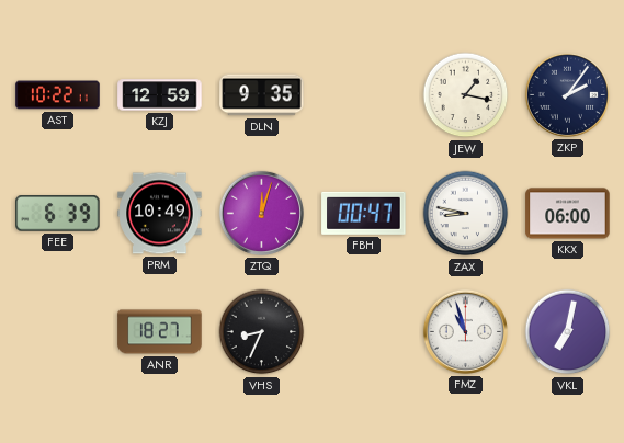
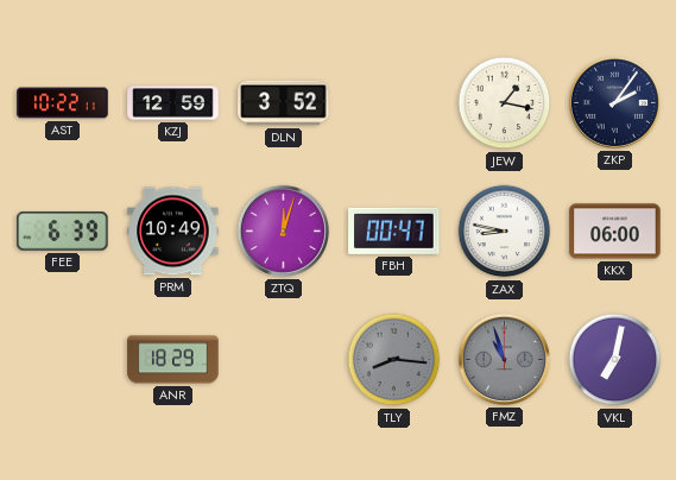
DLN: 9:35 -> 3:52
ANR: 18:27 -> 18:29
VHS: 8:34 -> none
TLY: none -> 8:16
FMZ dial: white -> grey
